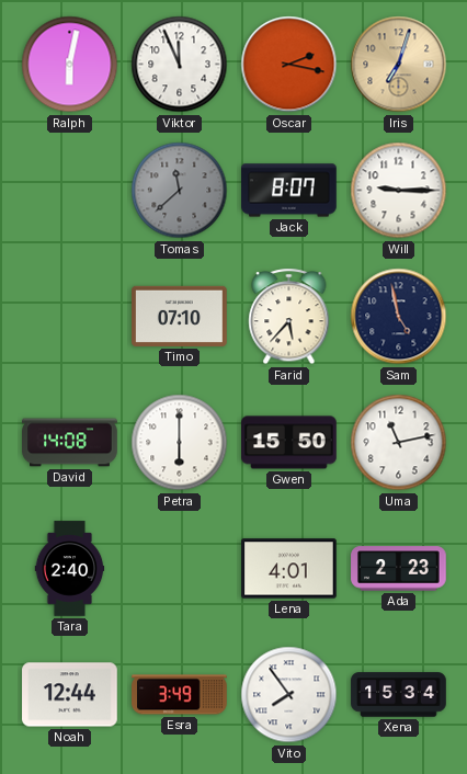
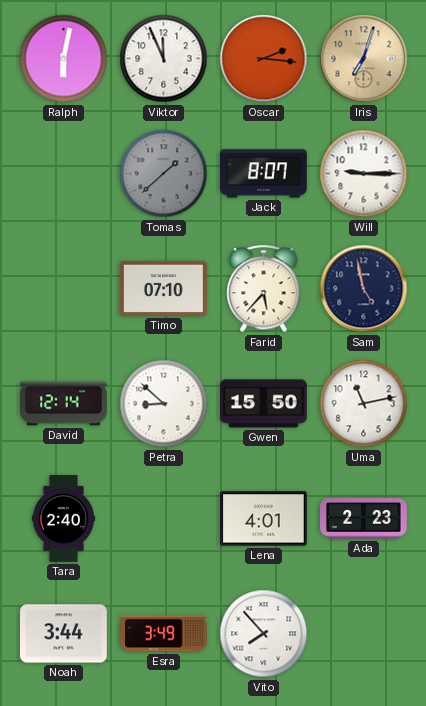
Oscar: 2:17 -> 2:16
Tomas: 11:38 -> 1:38
David: 14:08 -> 12:14
Petra: 6:00 -> 8:52
Noah: 12:44 -> 3:44
Vito: 7:54 -> 7:53
Xena: 15:34 -> none
